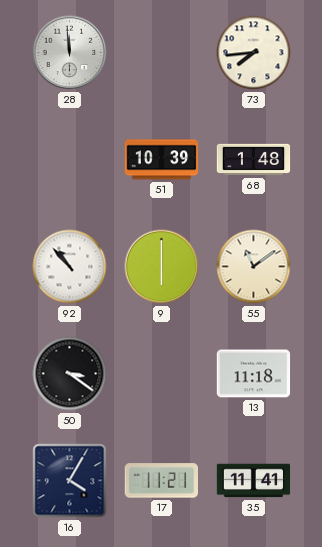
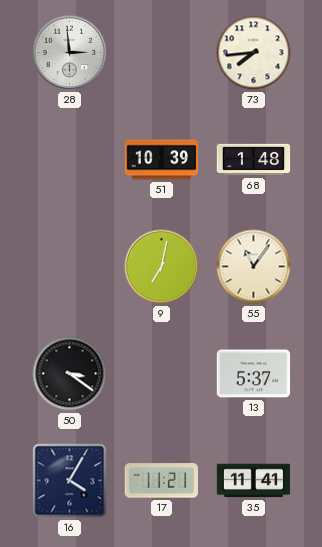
28: 11:59 -> 2:59
92: 10:53 -> none
9: 6:00 -> 7:02
55: 11:09 -> 11:06
13: 11:18 -> 5:37
